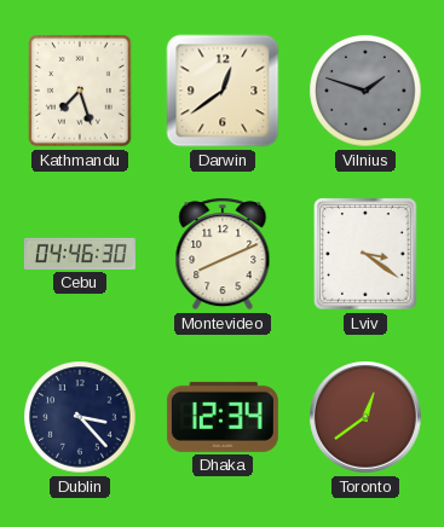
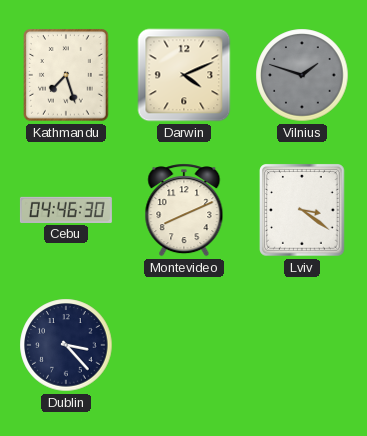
Darwin: 12:39 -> 4:11
Dhaka: 12:34 -> none
Toronto: 12:39 -> none
